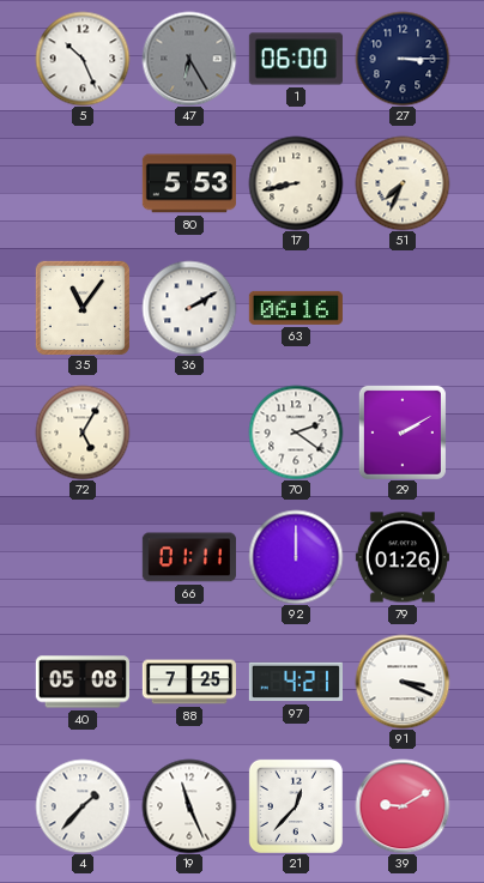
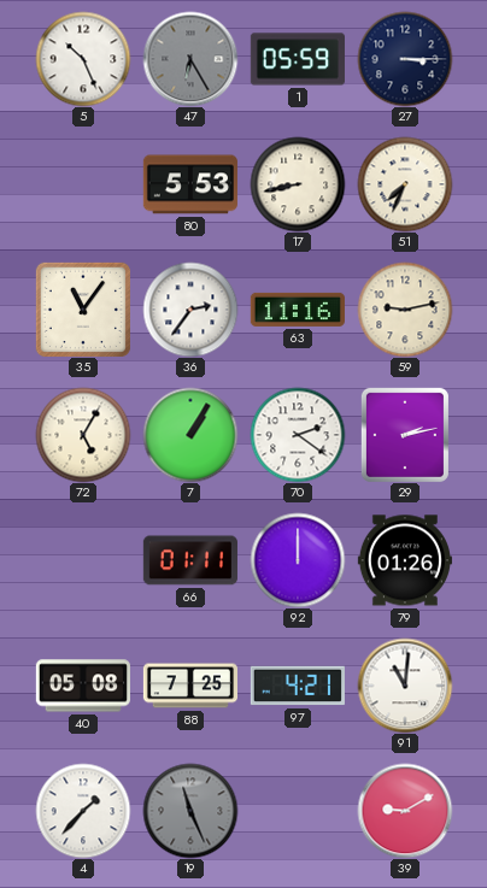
1: 06:00 -> 05:59
36: 2:10 -> 2:36
63: 06:16 -> 11:16
59: none -> 9:13
7: none -> 1:05
29: 2:10 -> 2:13
91: 3:19 -> 11:01
19 dial: white -> grey
21: 12:37 -> none
